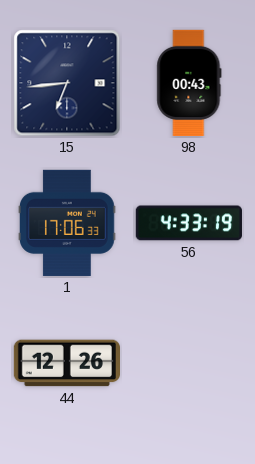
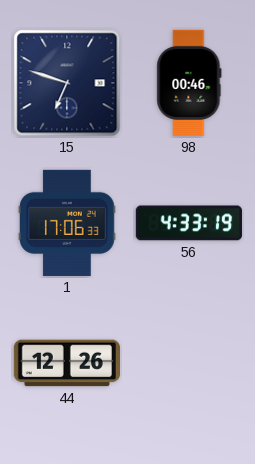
15: 6:44 -> 6:48
98: 00:43 -> 00:46
